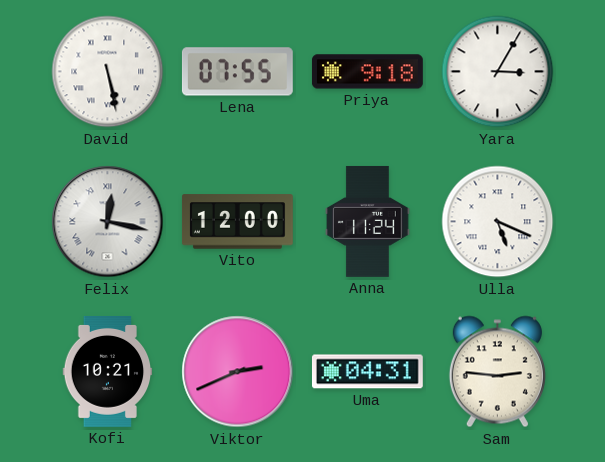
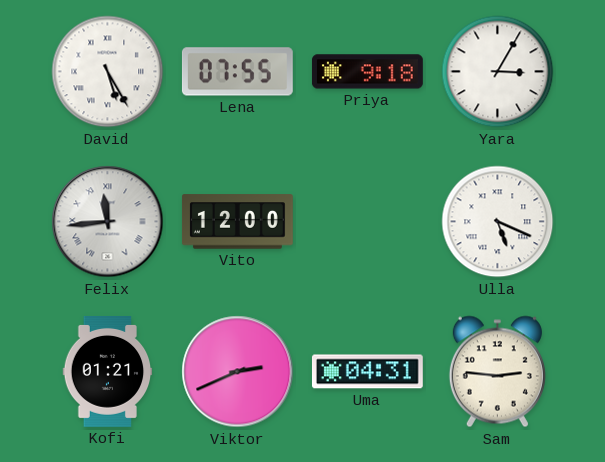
David: 5:28 -> 5:25
Felix: 12:17 -> 11:44
Anna: 11:24 -> none
Kofi: 10:21 -> 01:21
